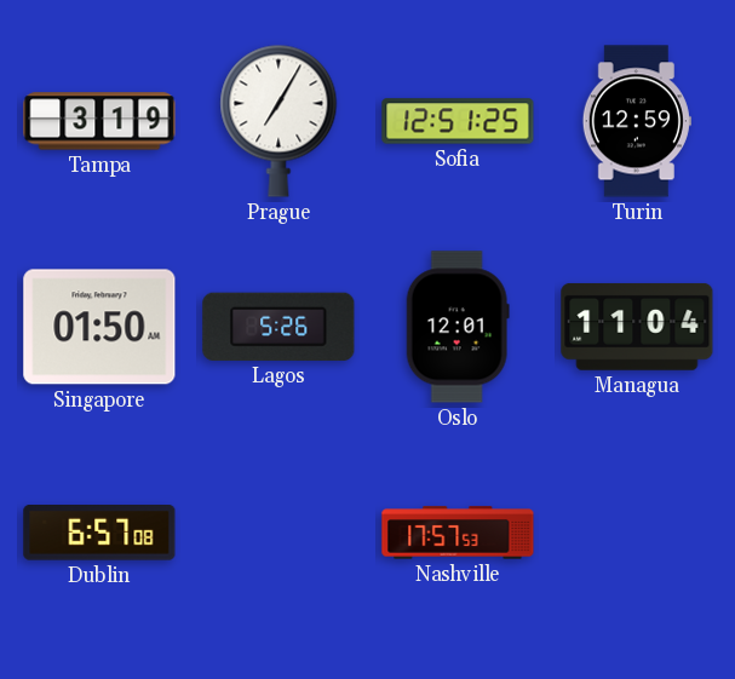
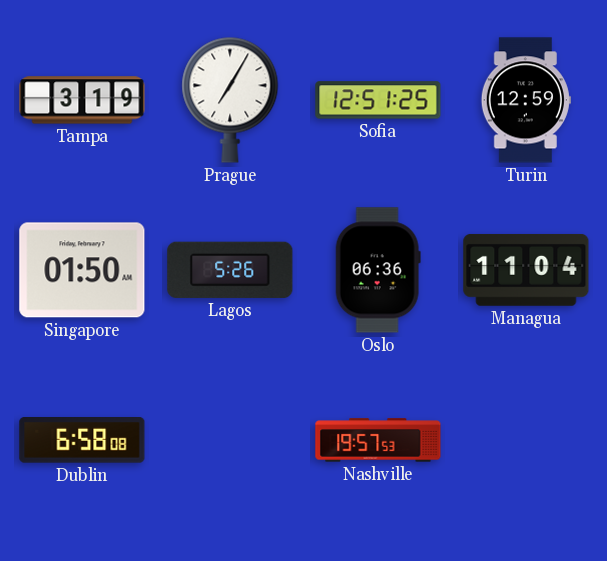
Oslo: 12:01 -> 06:36
Dublin: 6:57 -> 6:58
Nashville: 17:57 -> 19:57
